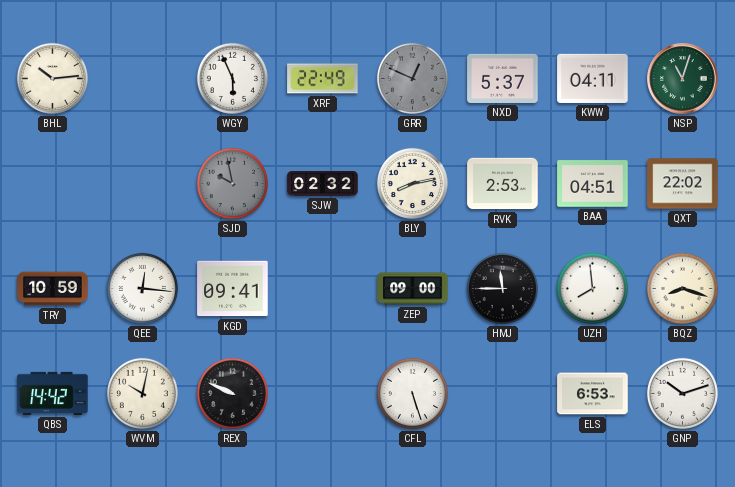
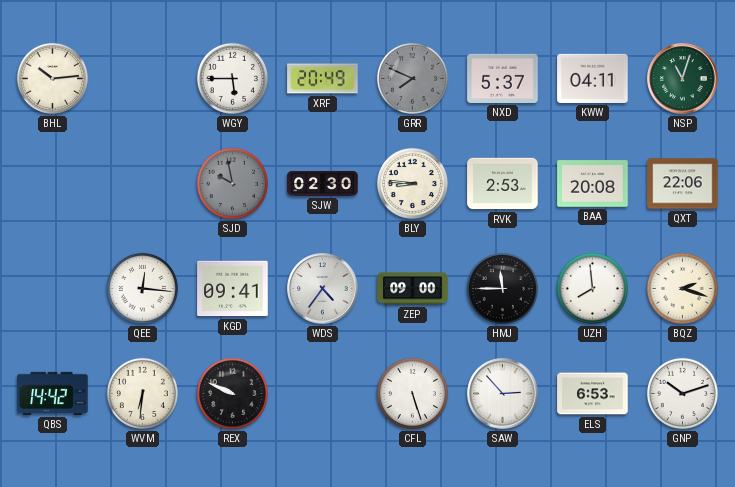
WGY: 5:56 -> 5:45
XRF: 22:49 -> 20:49
GRR: 12:49 -> 7:49
SJW: 02:32 -> 02:30
BLY: 8:13 -> 8:46
BAA: 04:51 -> 20:08
QXT: 22:02 -> 22:06
TRY: 10:59 -> none
WDS: none -> 4:36
BQZ: 8:18 -> 2:18
WVM: 10:02 -> 6:31
SAW: none -> 2:53
